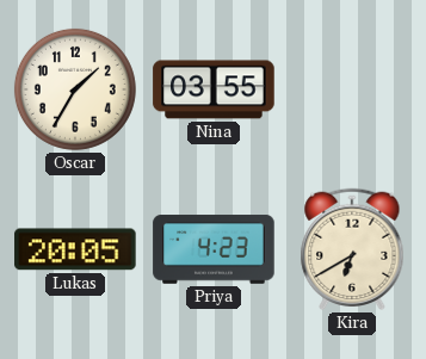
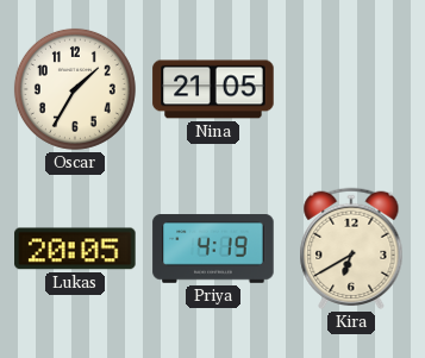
Nina: 03:55 -> 21:05
Priya: 4:23 -> 4:19
